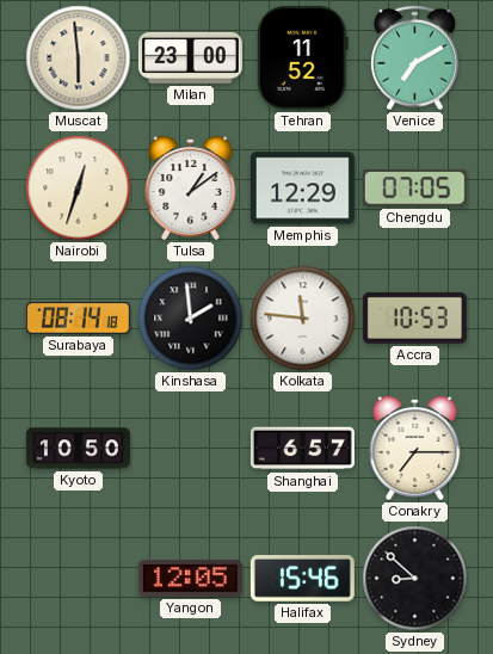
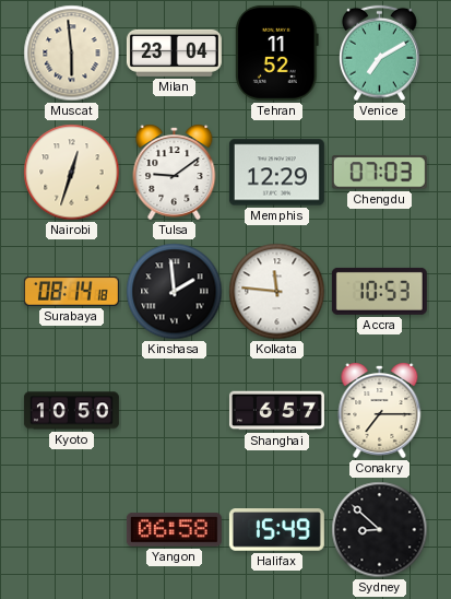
Milan: 23:00 -> 23:04
Tulsa: 1:09 -> 9:09
Chengdu: 07:05 -> 07:03
Yangon: 12:05 -> 06:58
Halifax: 15:46 -> 15:49
